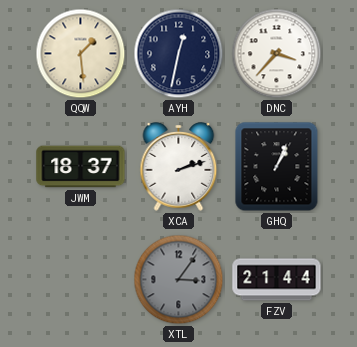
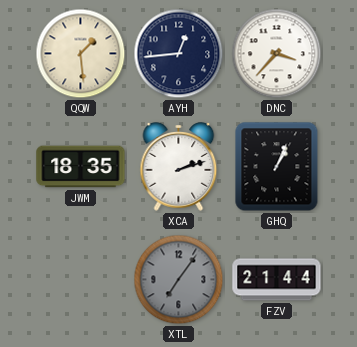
AYH: 12:32 -> 12:44
JWM: 18:37 -> 18:35
XTL: 3:06 -> 7:06
